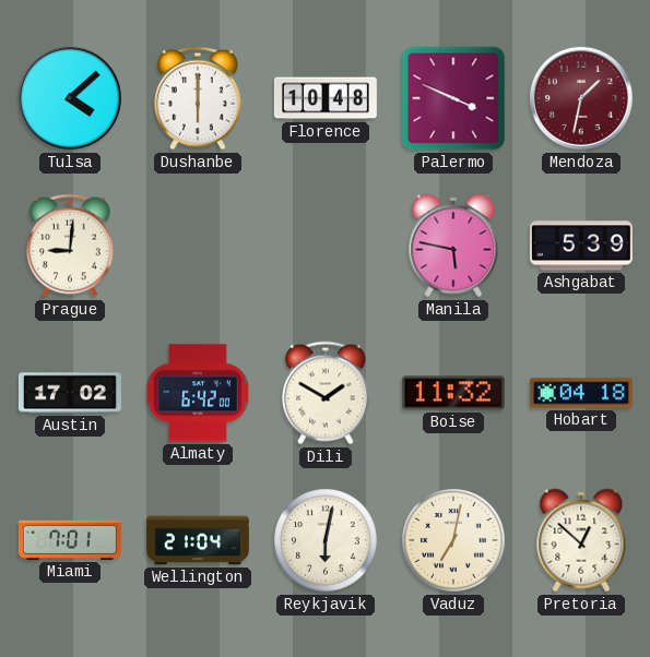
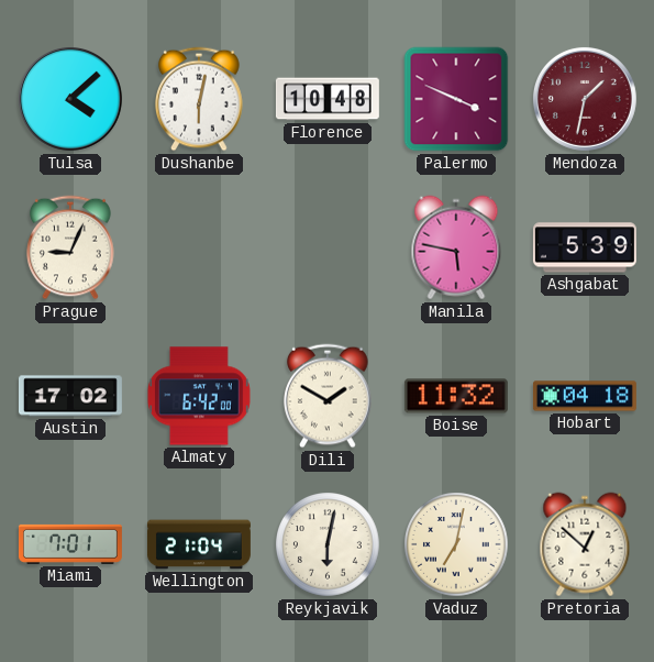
Dushanbe: 6:00 -> 6:02
Prague: 9:01 -> 9:04
